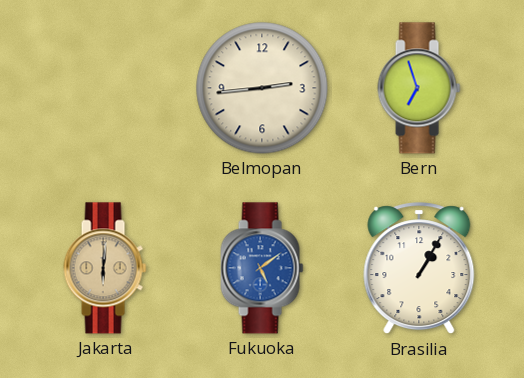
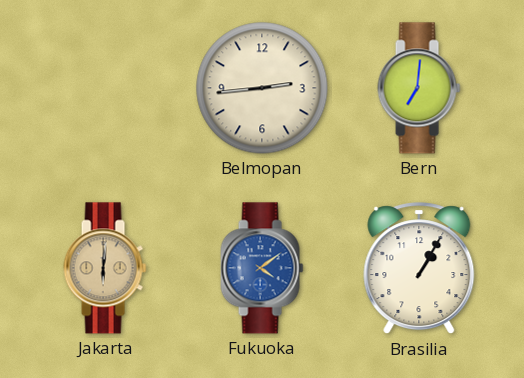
Bern: 6:57 -> 7:01
Fukuoka: 5:09 -> 4:09
